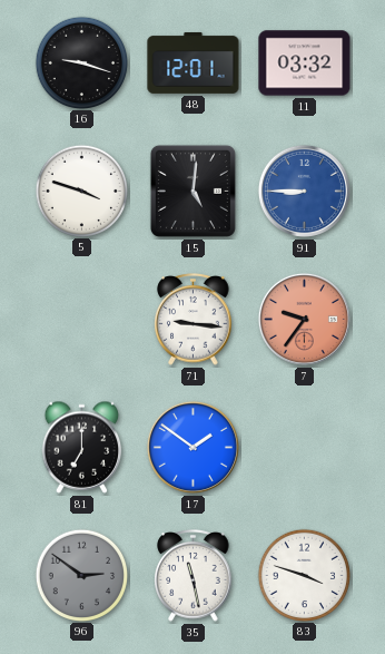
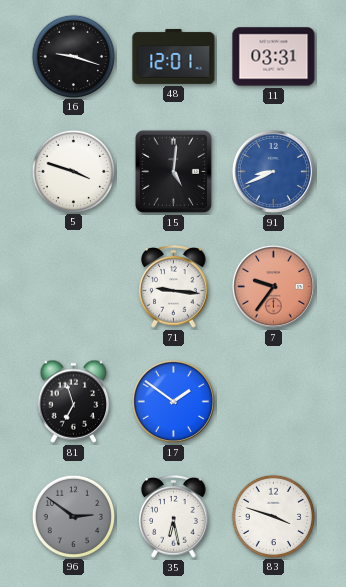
11: 03:32 -> 03:31
91: 8:45 -> 8:41
81: 7:00 -> 6:57
35: 11:28 -> 6:28
